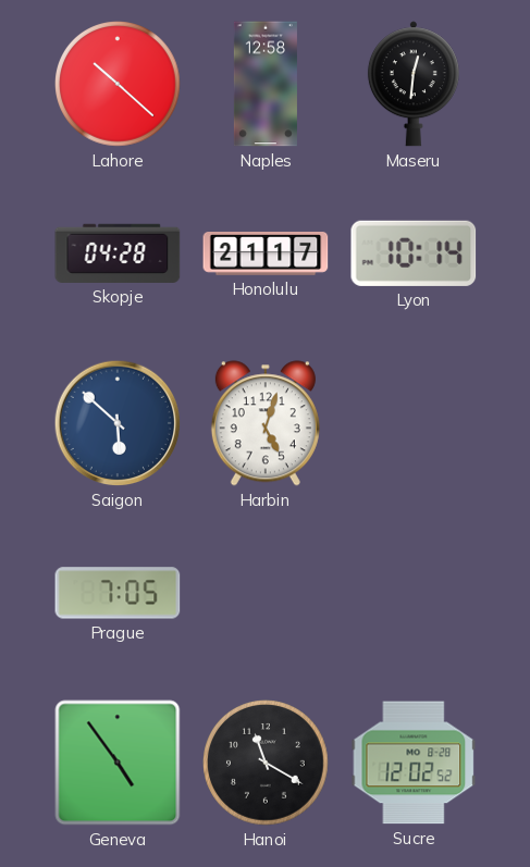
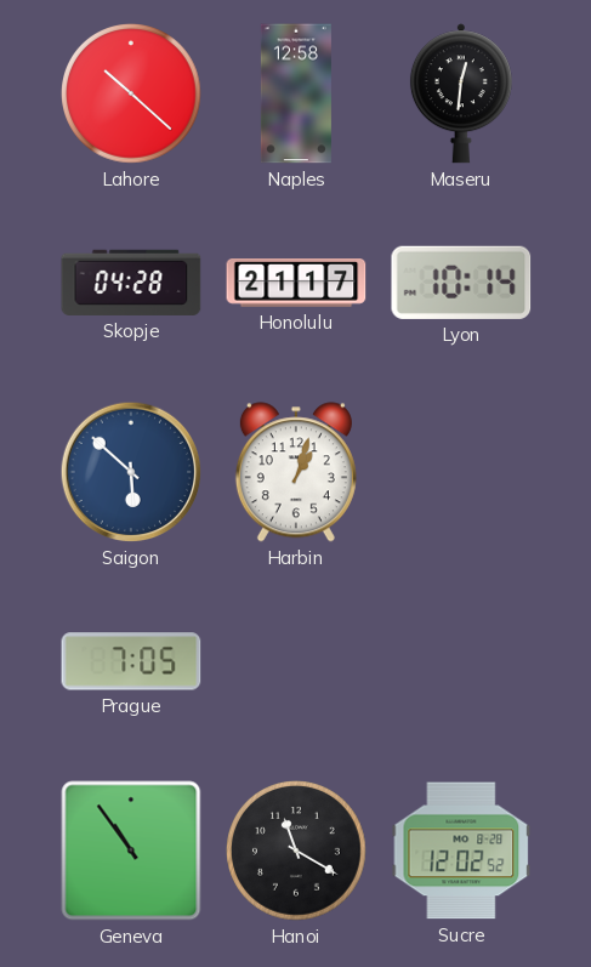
Harbin: 5:03 -> 1:03
Geneva: 4:54 -> 10:54
